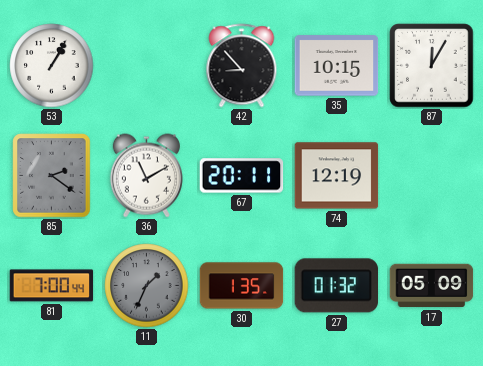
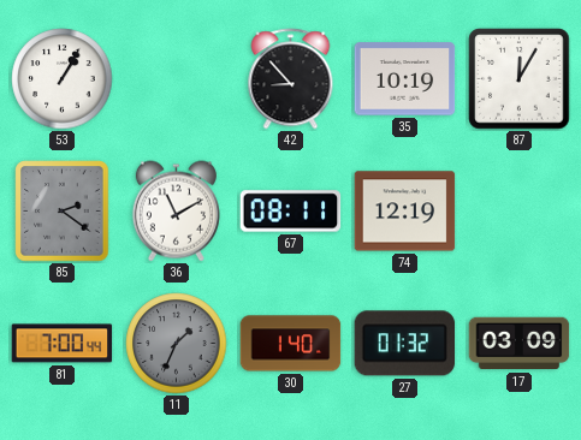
35: 10:15 -> 10:19
67: 20:11 -> 08:11
30: 1:35 -> 1:40
17: 05:09 -> 03:09
